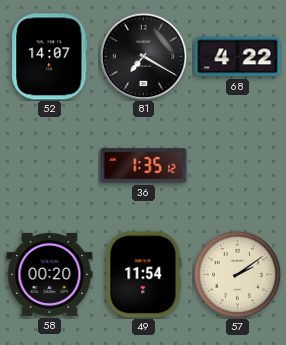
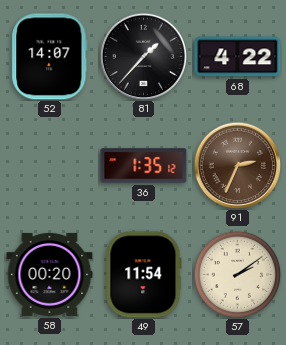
81: 7:20 -> 1:37
91: none -> 2:34
